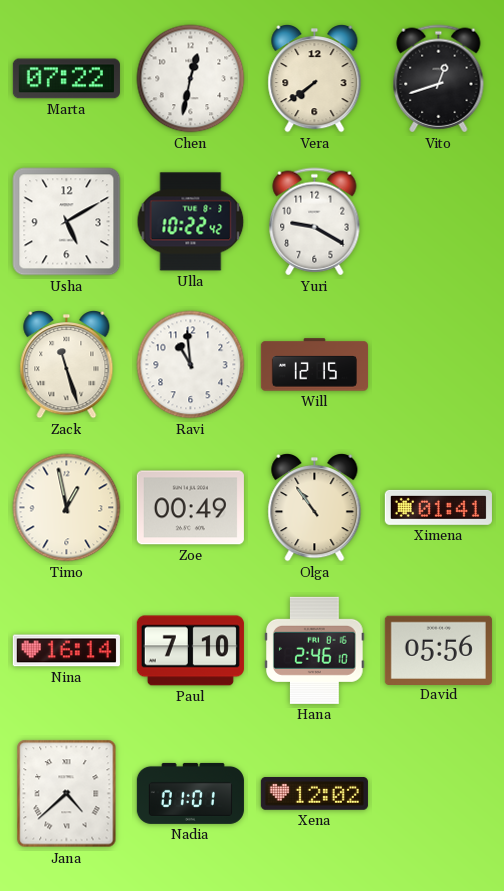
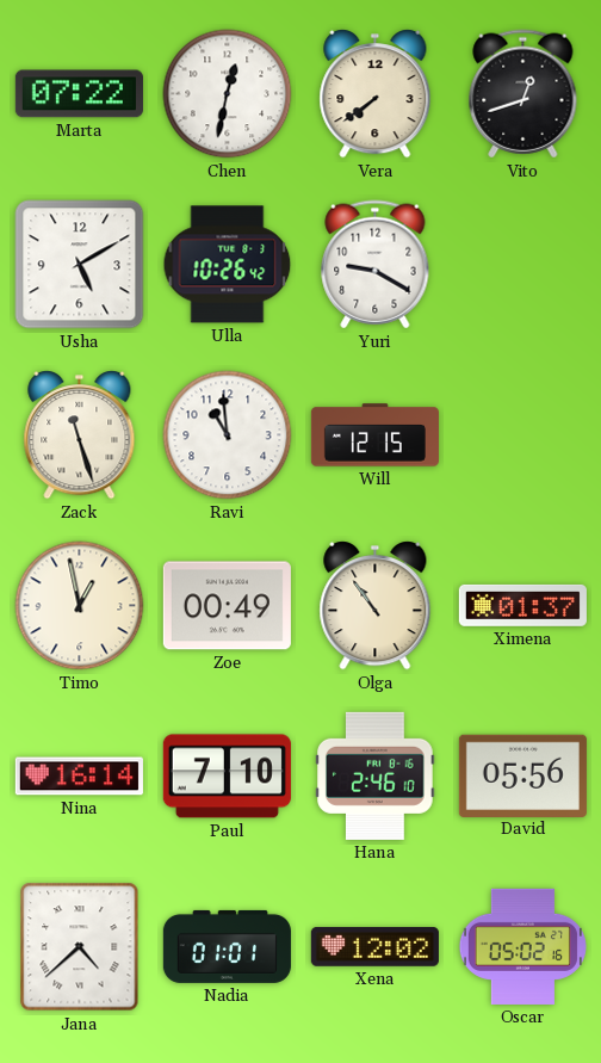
Ulla: 10:22 -> 10:26
Ximena: 01:41 -> 01:37
Oscar: none -> 05:02
